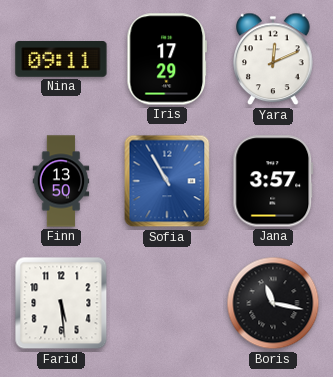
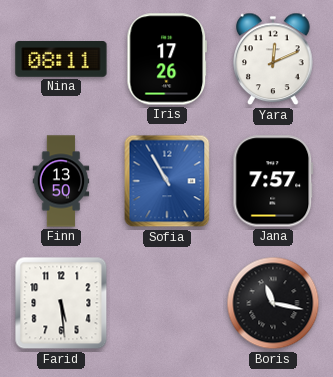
Nina: 09:11 -> 08:11
Iris: 17:29 -> 17:26
Jana: 3:57 -> 7:57
